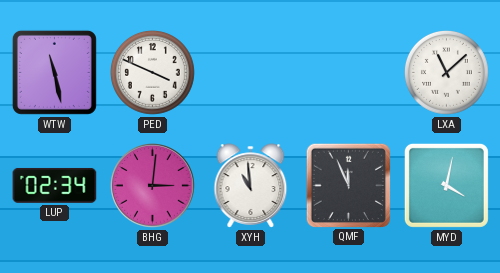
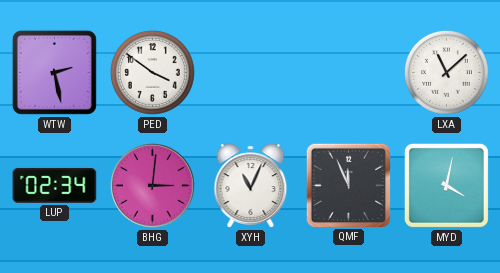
WTW: 11:28 -> 2:28
PED: 3:49 -> 3:51
XYH: 10:59 -> 11:04
